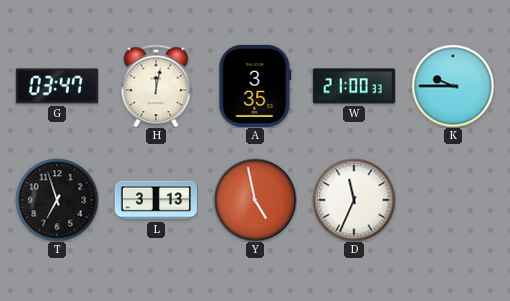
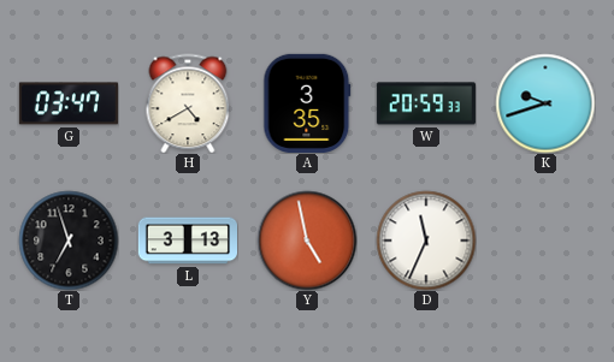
H: 12:02 -> 4:40
W: 21:00 -> 20:59
K: 9:45 -> 9:42
